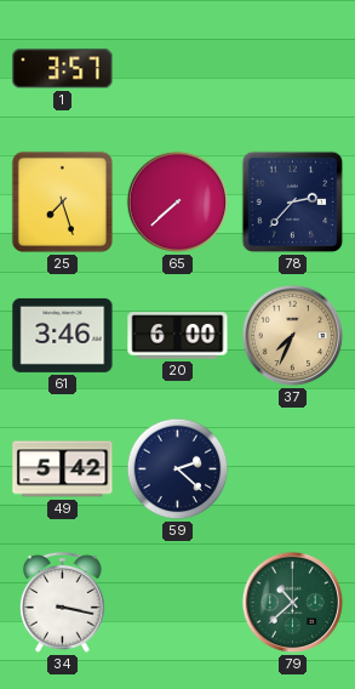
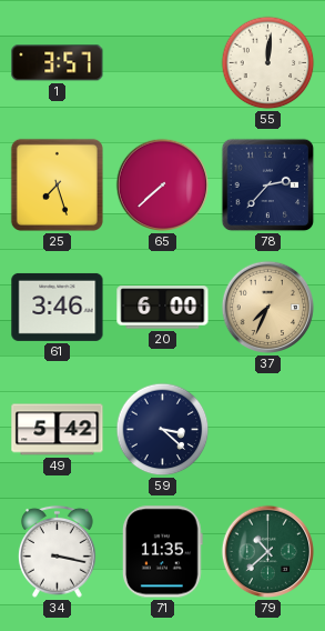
55: none -> 12:01
59: 2:22 -> 3:22
71: none -> 11:35
